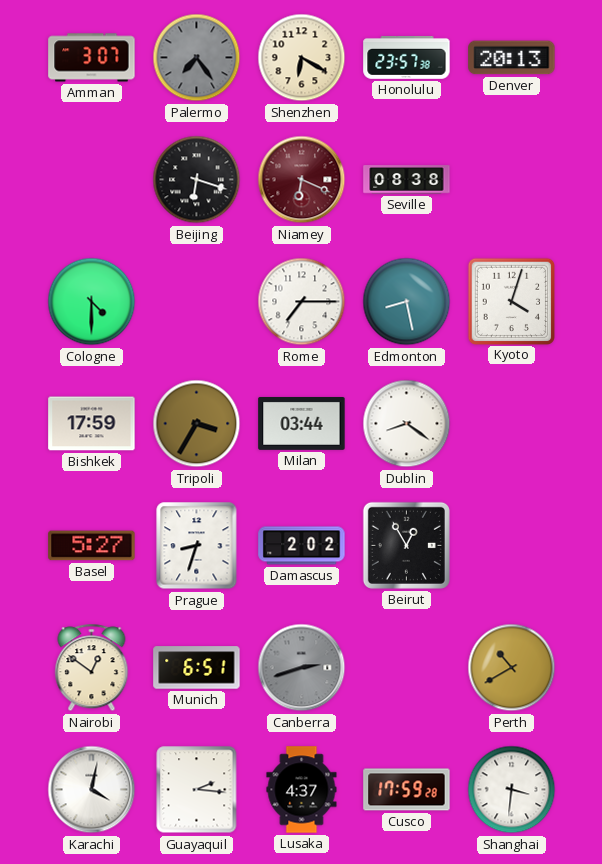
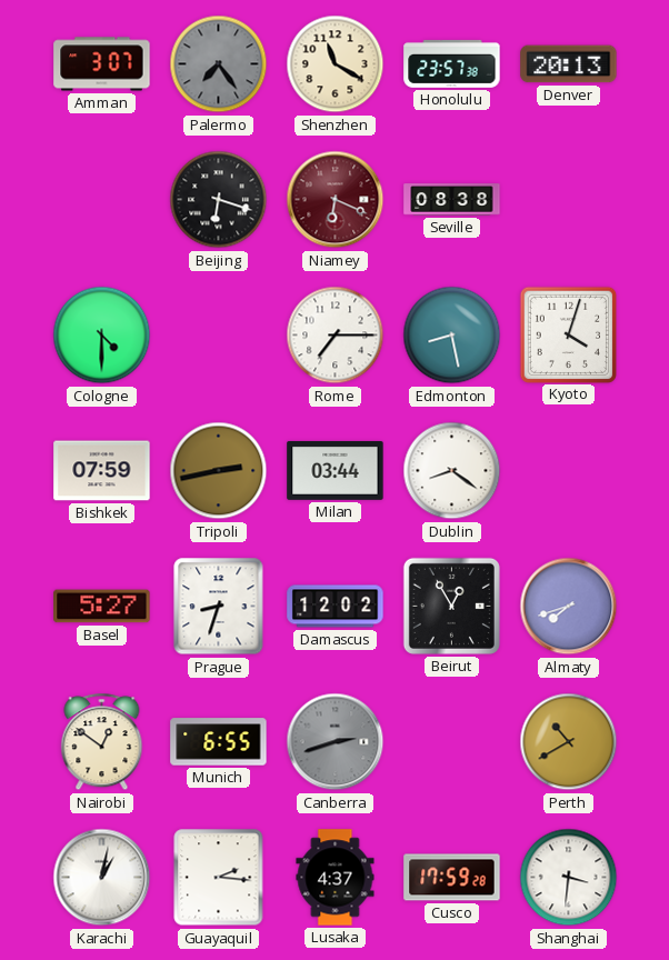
Shenzhen: 6:20 -> 11:20
Bishkek: 17:59 -> 07:59
Tripoli: 3:35 -> 2:43
Damascus: 2:02 -> 12:02
Almaty: none -> 7:42
Munich: 6:51 -> 6:55
Karachi: 4:02 -> 1:02
